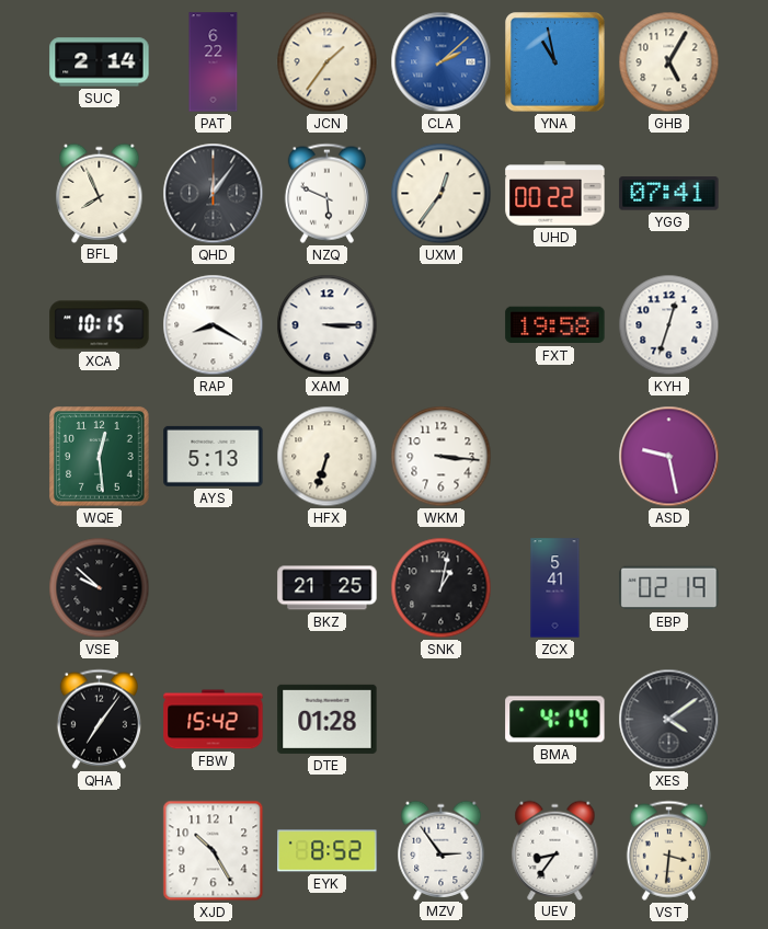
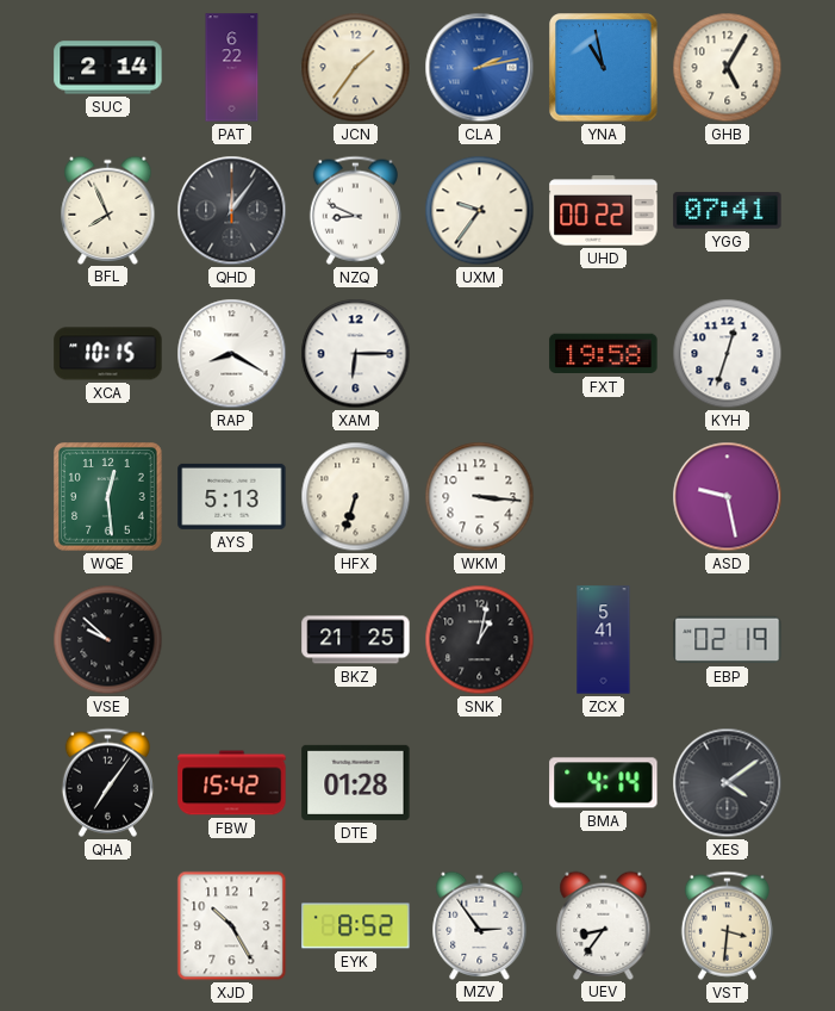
CLA: 2:08 -> 2:13
NZQ: 5:49 -> 8:49
UXM: 12:36 -> 9:36
XAM: 3:15 -> 6:15
